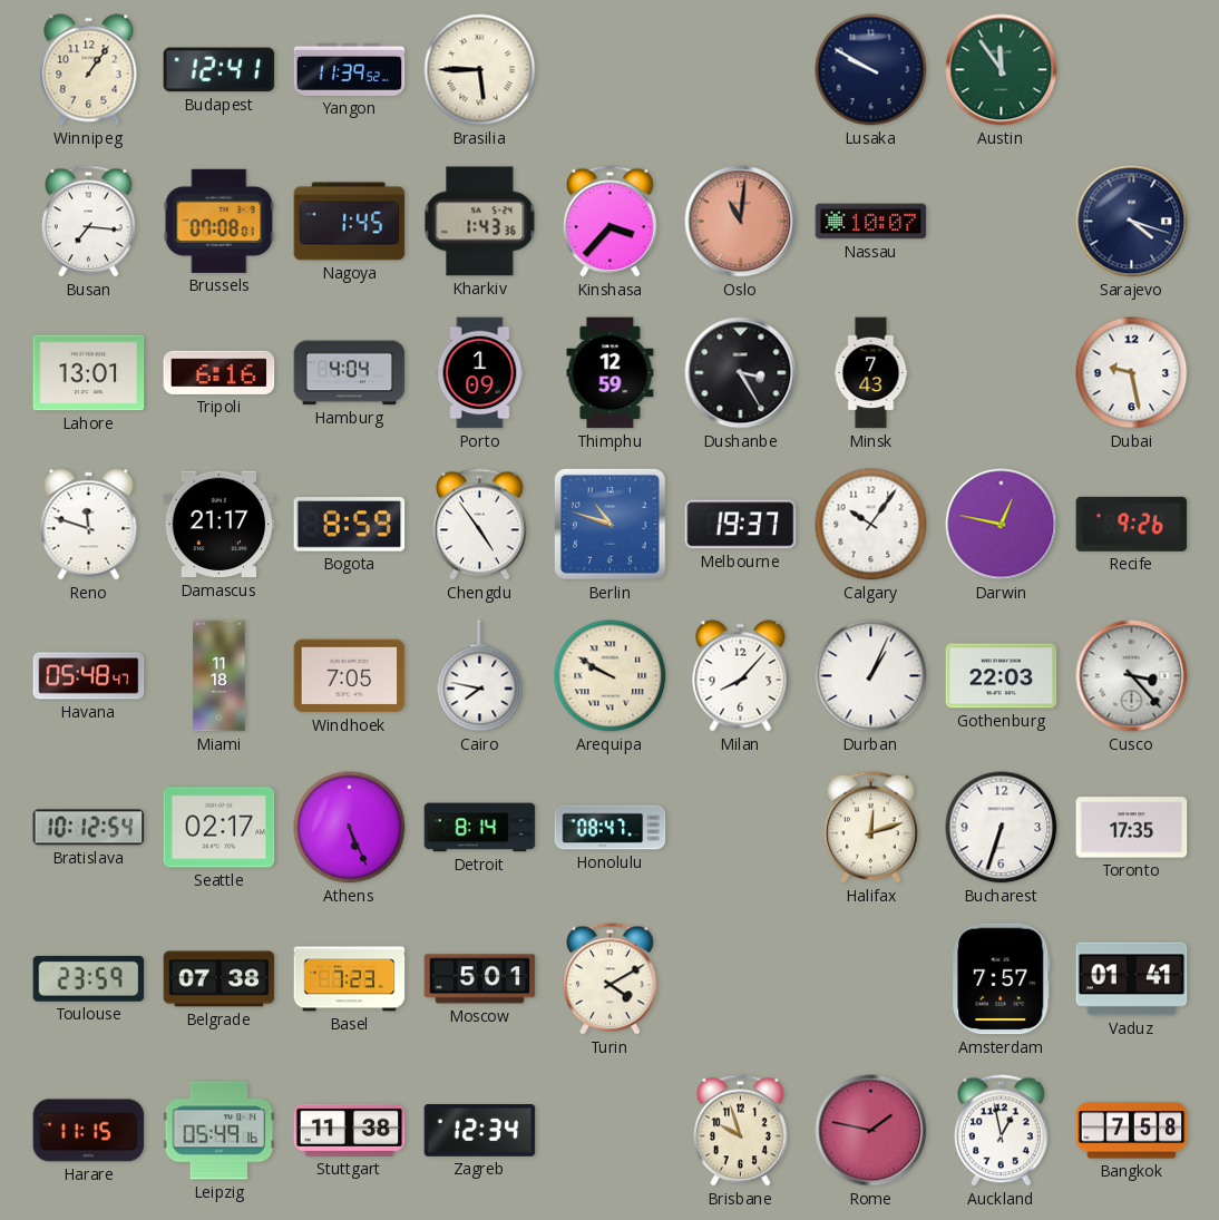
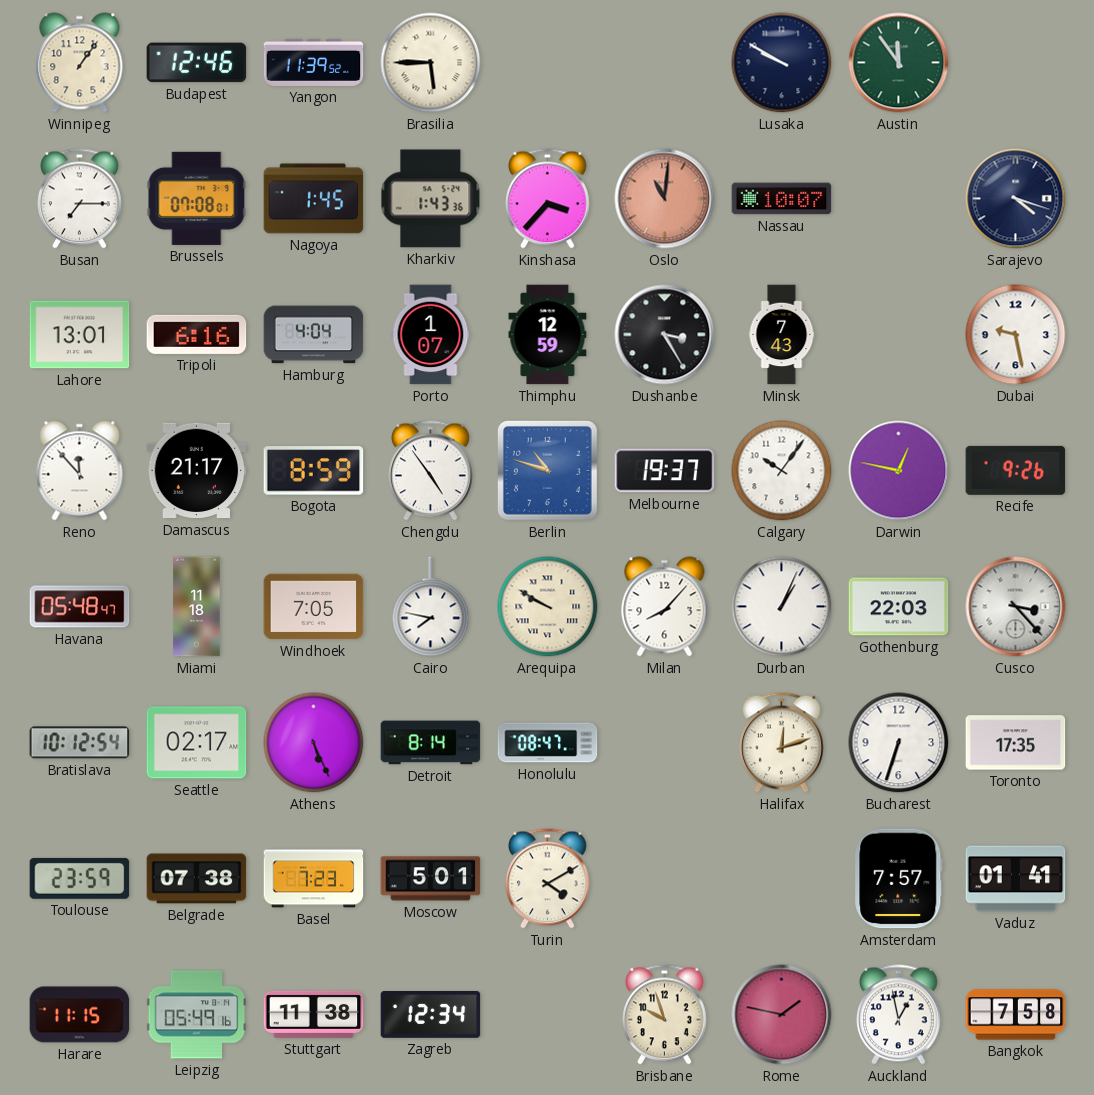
Budapest: 12:41 -> 12:46
Busan: 7:16 -> 7:15
Porto: 1:09 -> 1:07
Reno: 11:48 -> 11:53
